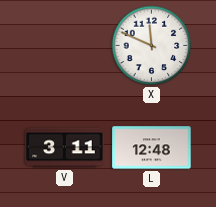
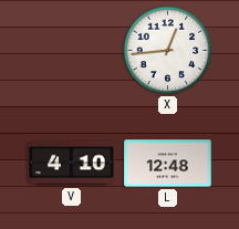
X: 11:49 -> 12:44
V: 3:11 -> 4:10
